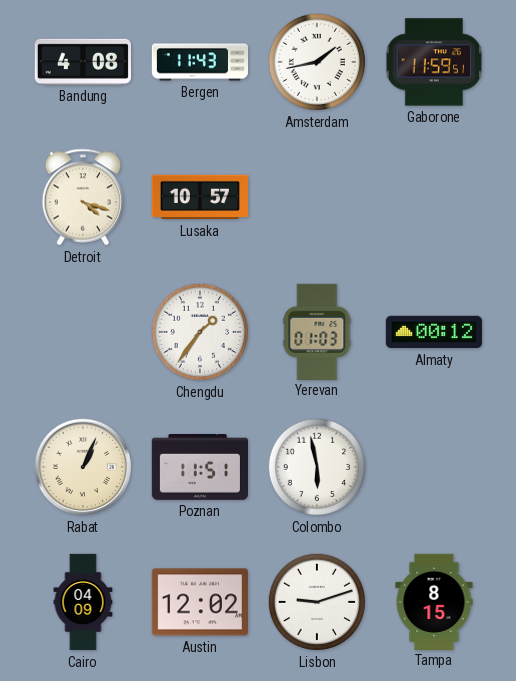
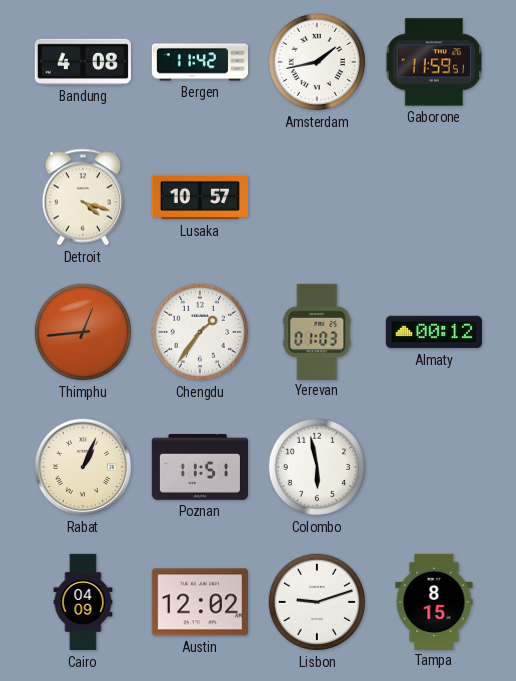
Bergen: 11:43 -> 11:42
Thimphu: none -> 12:44
